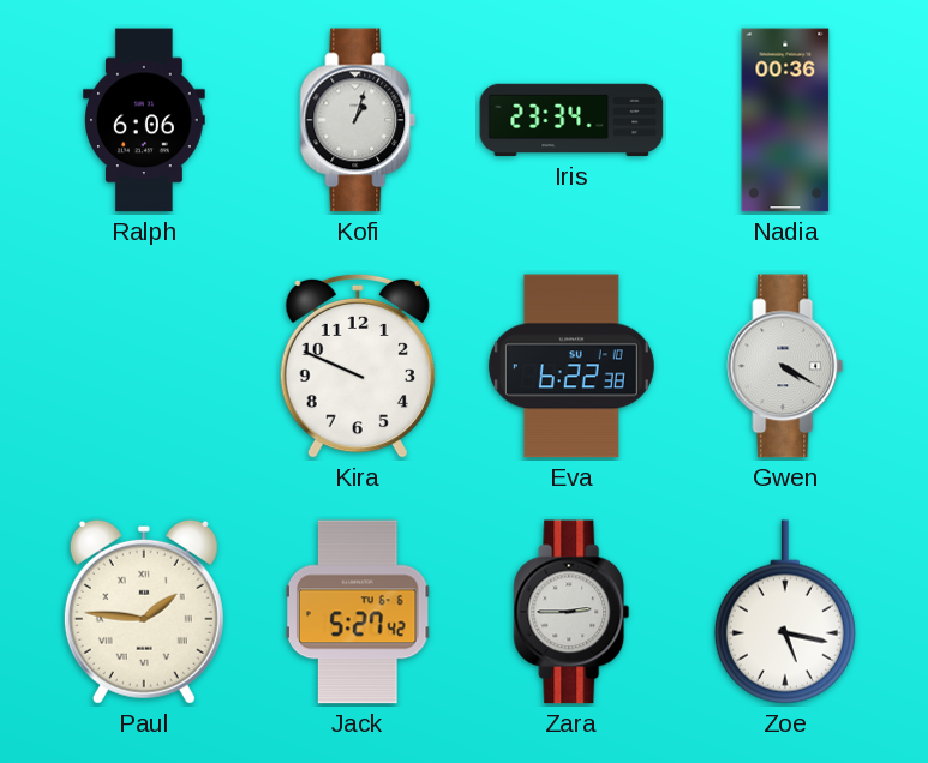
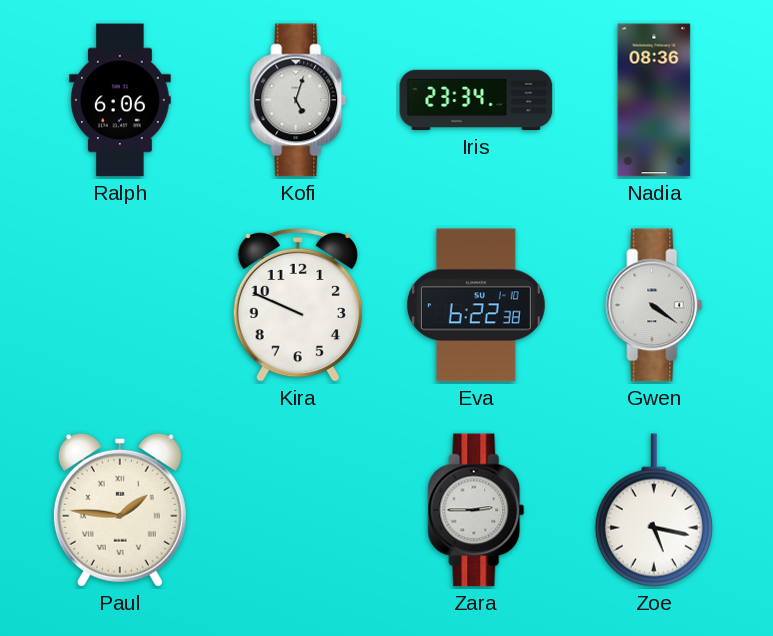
Kofi: 1:03 -> 5:03
Nadia: 00:36 -> 08:36
Gwen: 4:20 -> 4:21
Jack: 5:27 -> none
